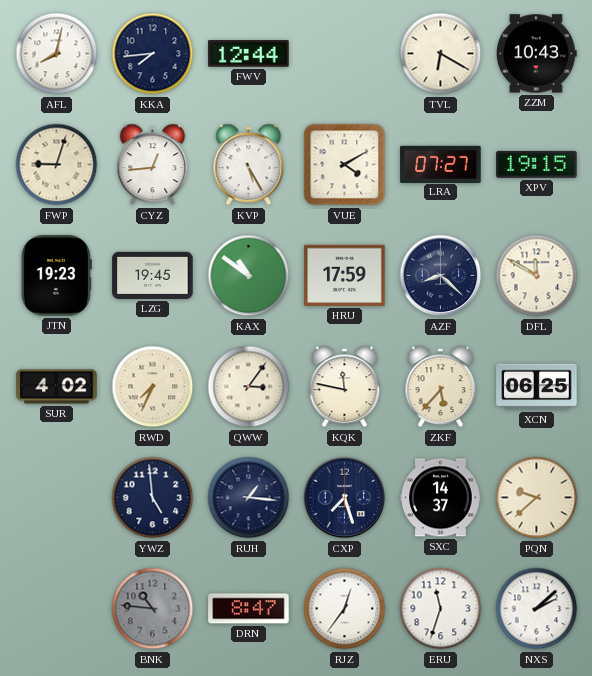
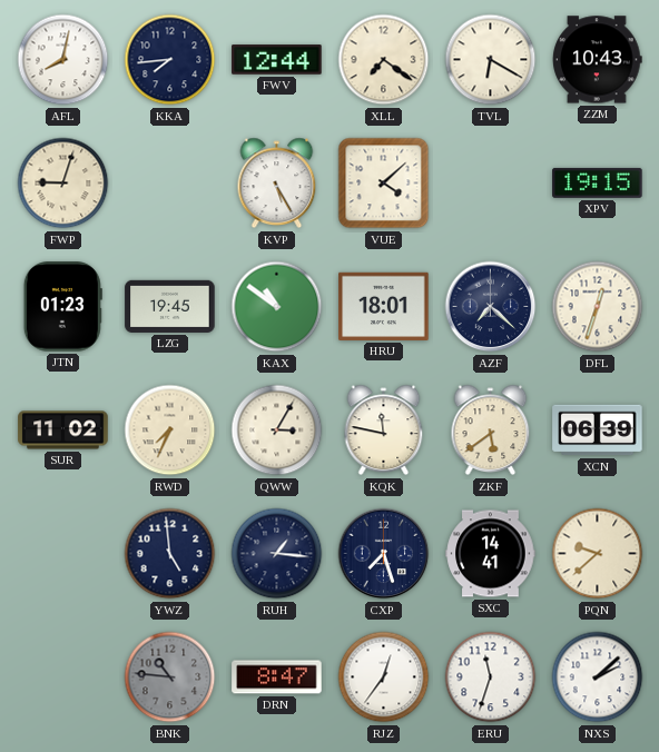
XLL: none -> 7:21
CYZ: 12:44 -> none
VUE: 4:10 -> 4:08
LRA: 07:27 -> none
JTN: 19:23 -> 01:23
HRU: 17:59 -> 18:01
AZF: 8:22 -> 7:22
DFL: 11:50 -> 12:33
SUR: 4:02 -> 11:02
QWW: 3:06 -> 3:05
ZKF: 5:37 -> 5:39
XCN: 06:25 -> 06:39
SXC: 14:37 -> 14:41
